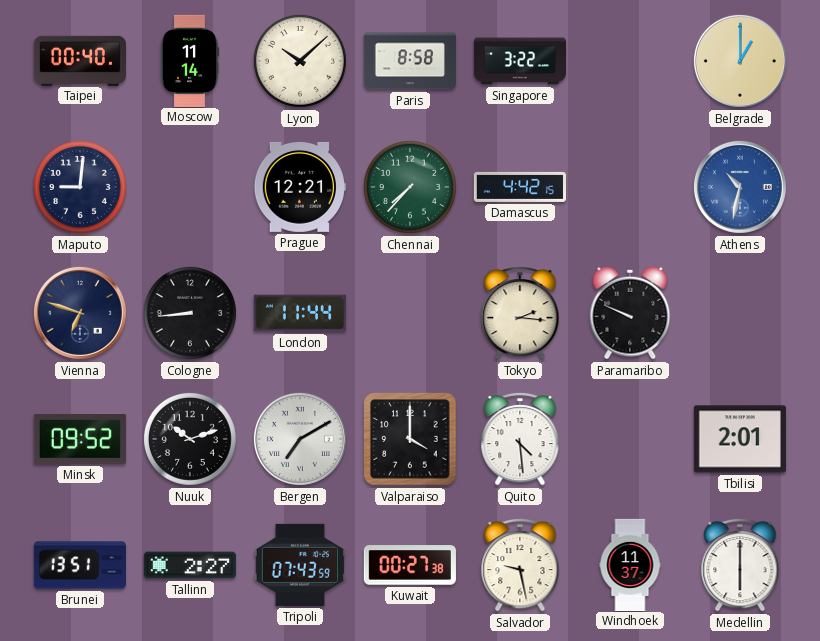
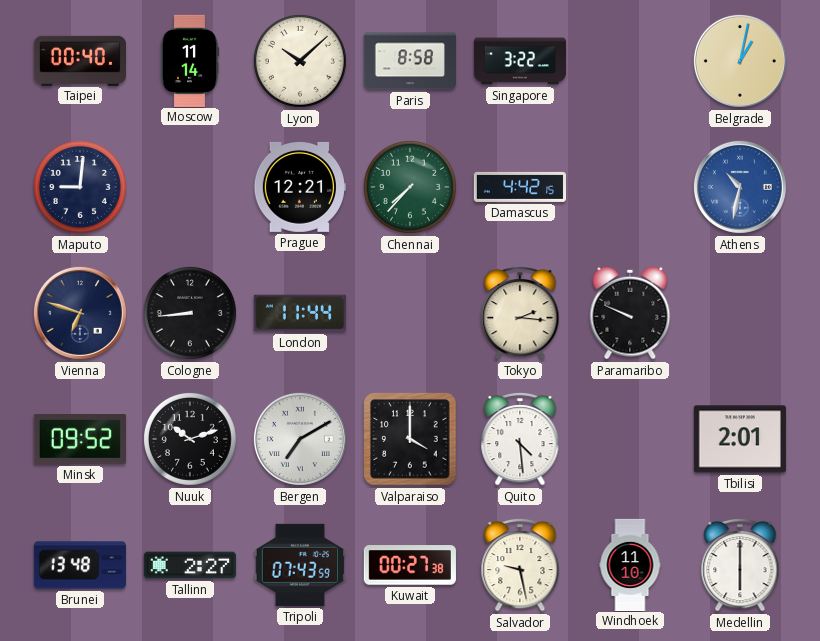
Belgrade: 1:00 -> 1:02
Brunei: 13:51 -> 13:48
Windhoek: 11:37 -> 11:10
